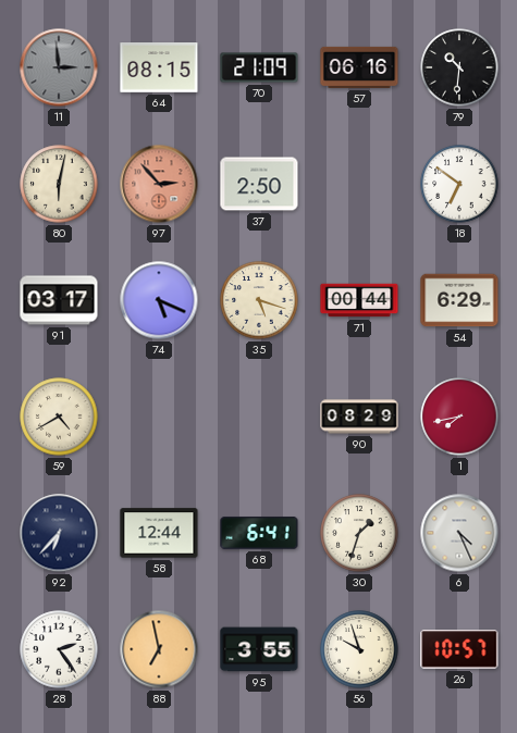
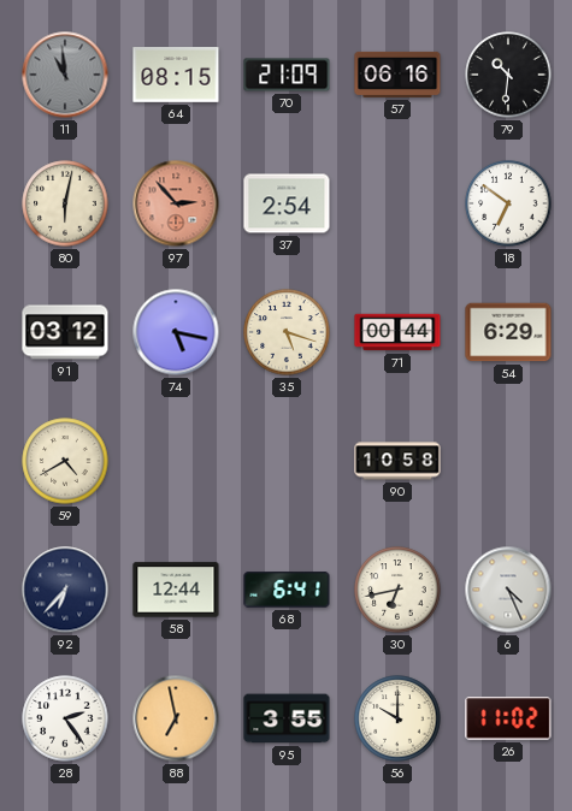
11: 2:59 -> 10:59
37: 2:50 -> 2:54
91: 03:17 -> 03:12
74: 5:19 -> 5:17
90: 08:29 -> 10:58
1: 7:43 -> none
30: 1:33 -> 6:43
56: 9:57 -> 10:00
26: 10:57 -> 11:02
